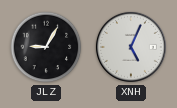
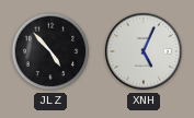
JLZ: 9:05 -> 4:53
